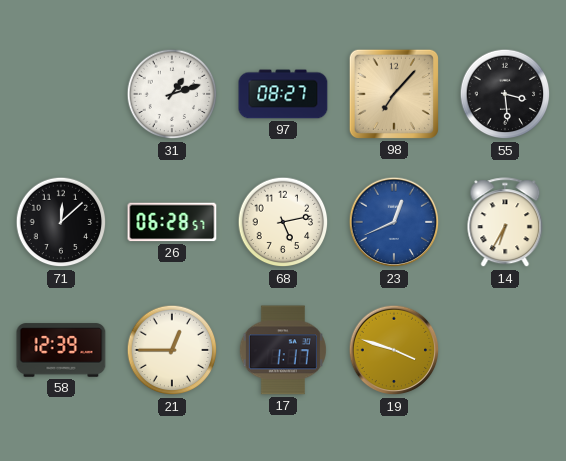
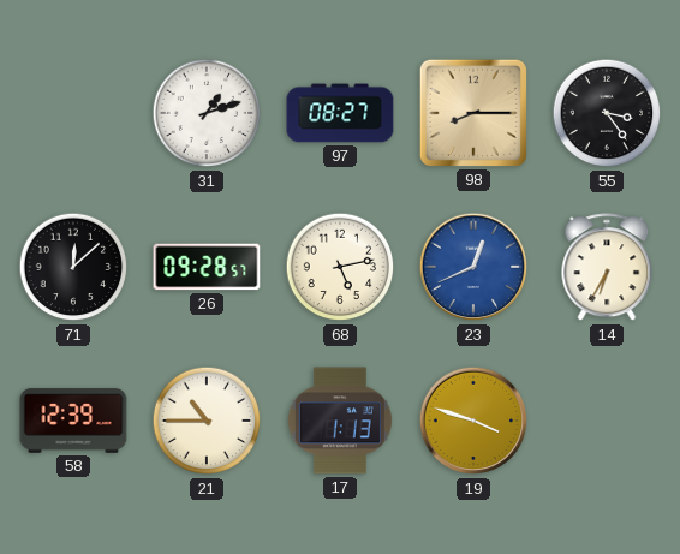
98: 7:07 -> 8:15
55: 3:29 -> 3:24
26: 06:28 -> 09:28
21: 12:45 -> 10:45
17: 1:17 -> 1:13
